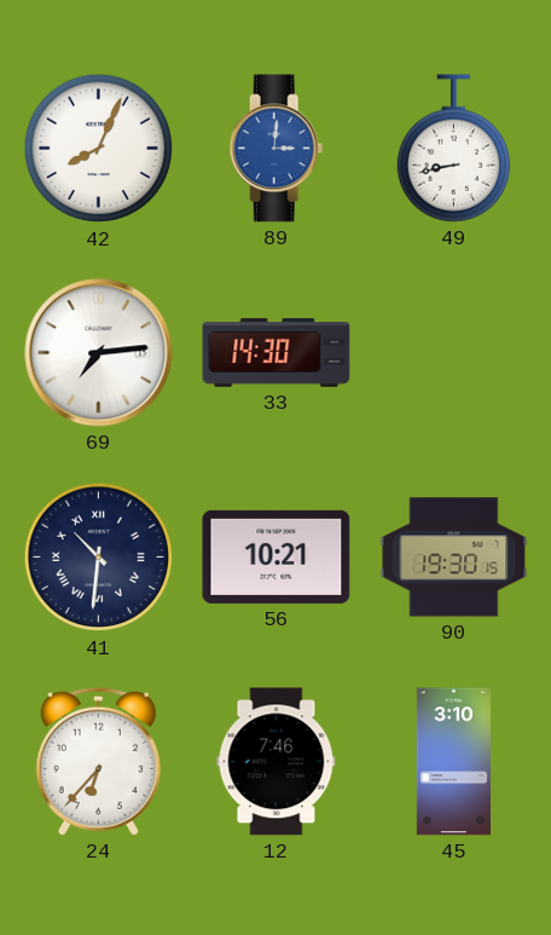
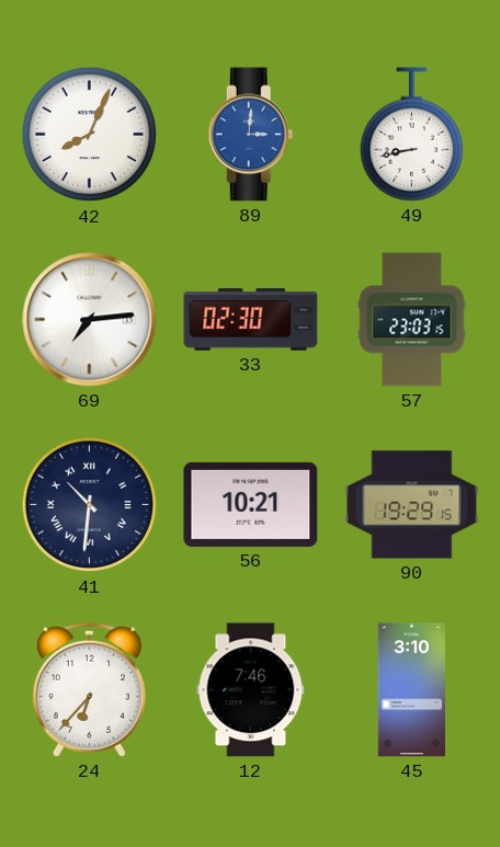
33: 14:30 -> 02:30
57: none -> 23:03
90: 19:30 -> 19:29
